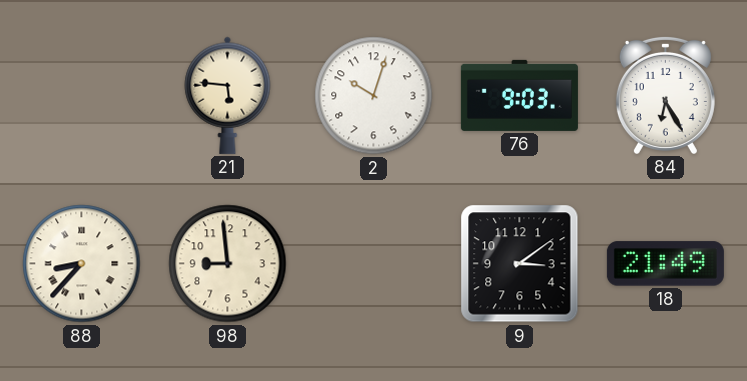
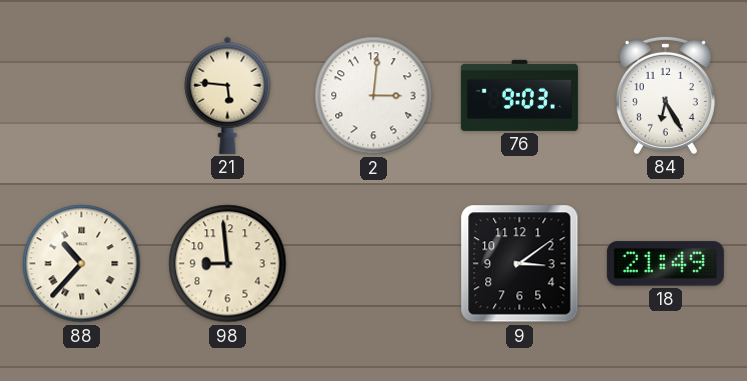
2: 10:03 -> 3:01
88: 8:37 -> 10:37
